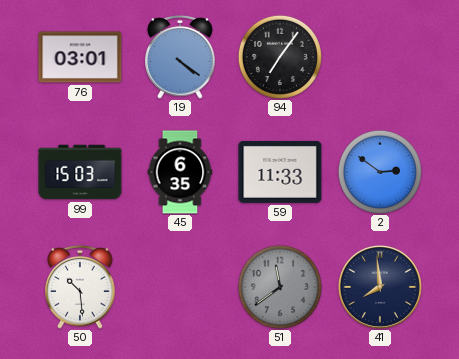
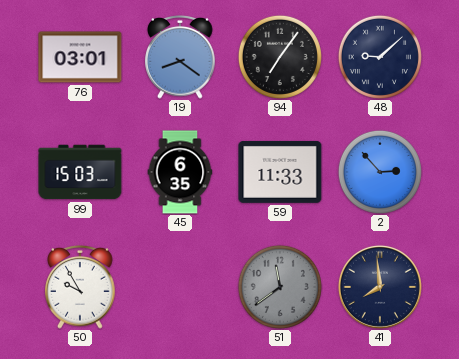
19: 4:21 -> 8:21
48: none -> 9:08
2: 2:51 -> 2:53
50: 10:29 -> 9:55
